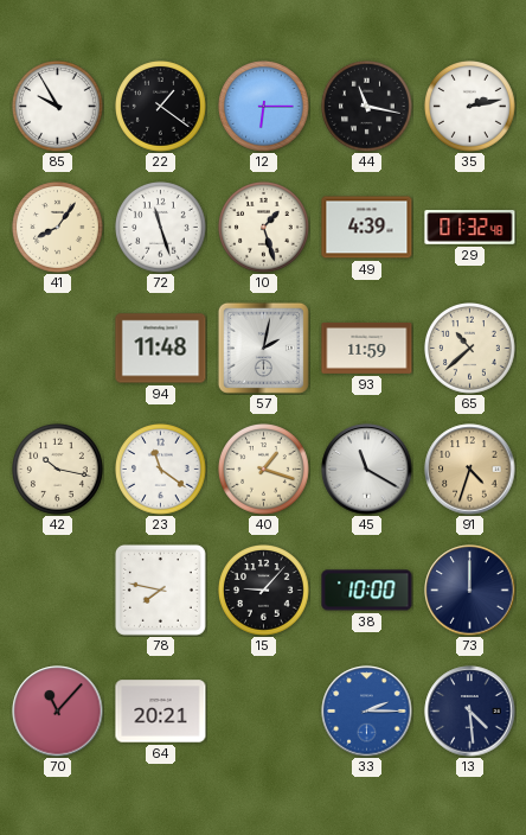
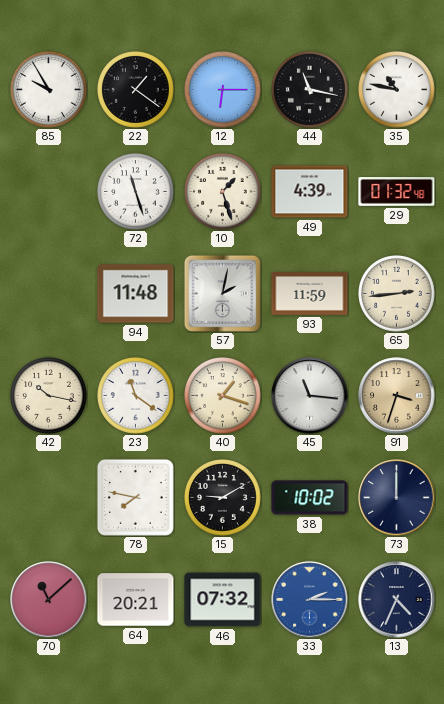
35: 2:13 -> 10:47
41: 8:06 -> none
65: 10:38 -> 2:44
45: 11:20 -> 11:16
91: 4:33 -> 3:33
15: 9:07 -> 9:10
38: 10:00 -> 10:02
70: 11:07 -> 11:08
46: none -> 07:32
13: 4:29 -> 4:34
